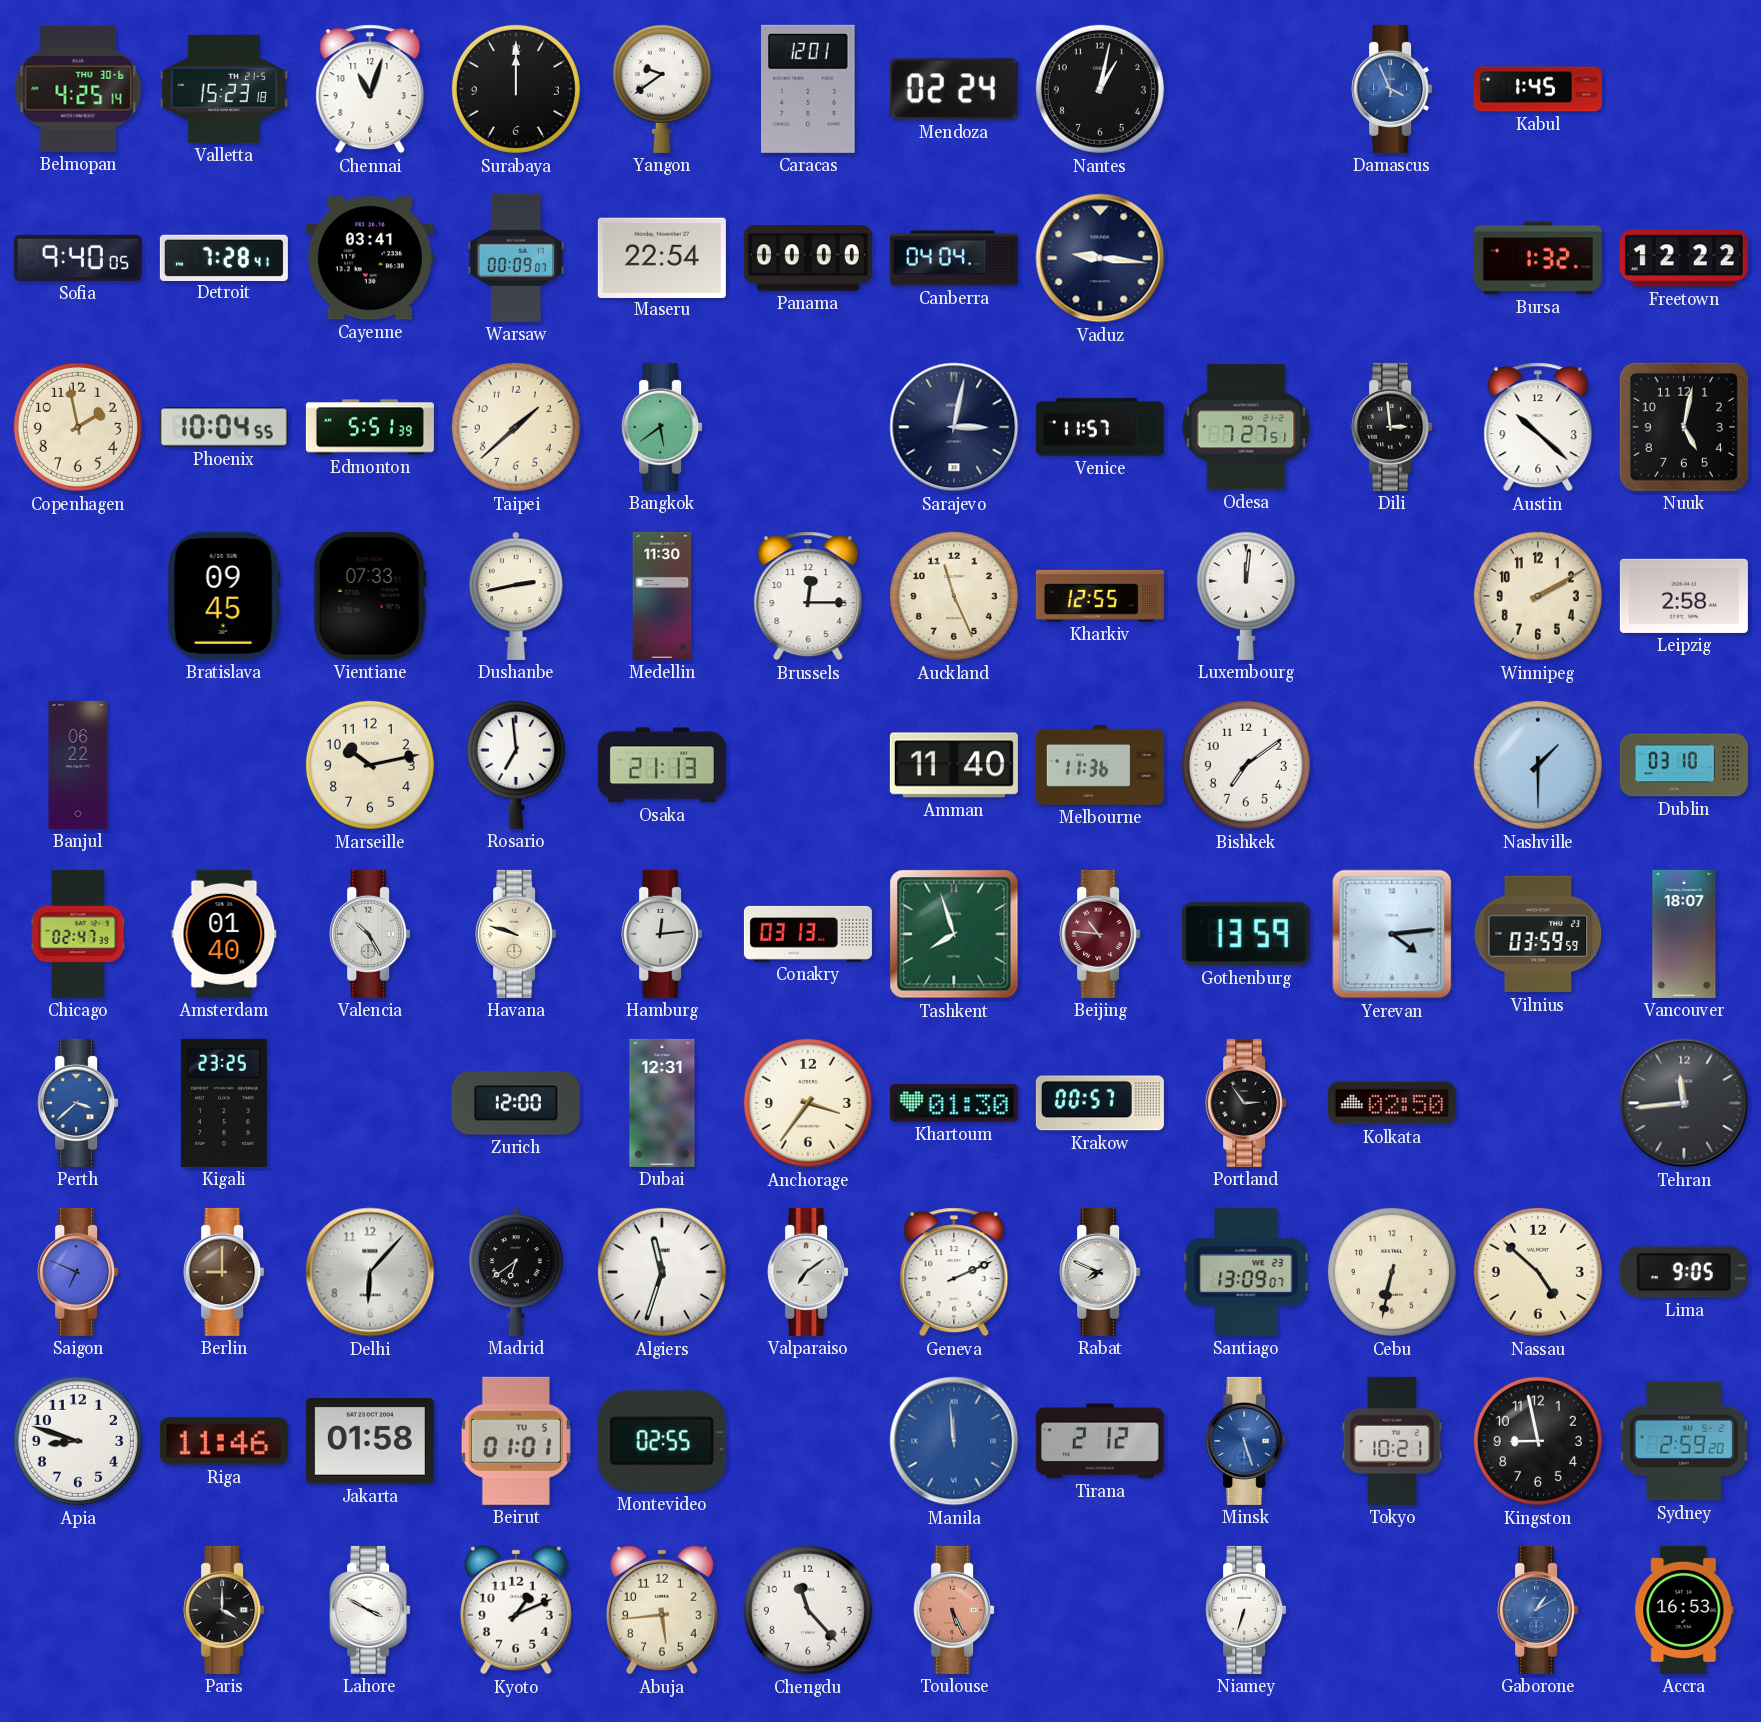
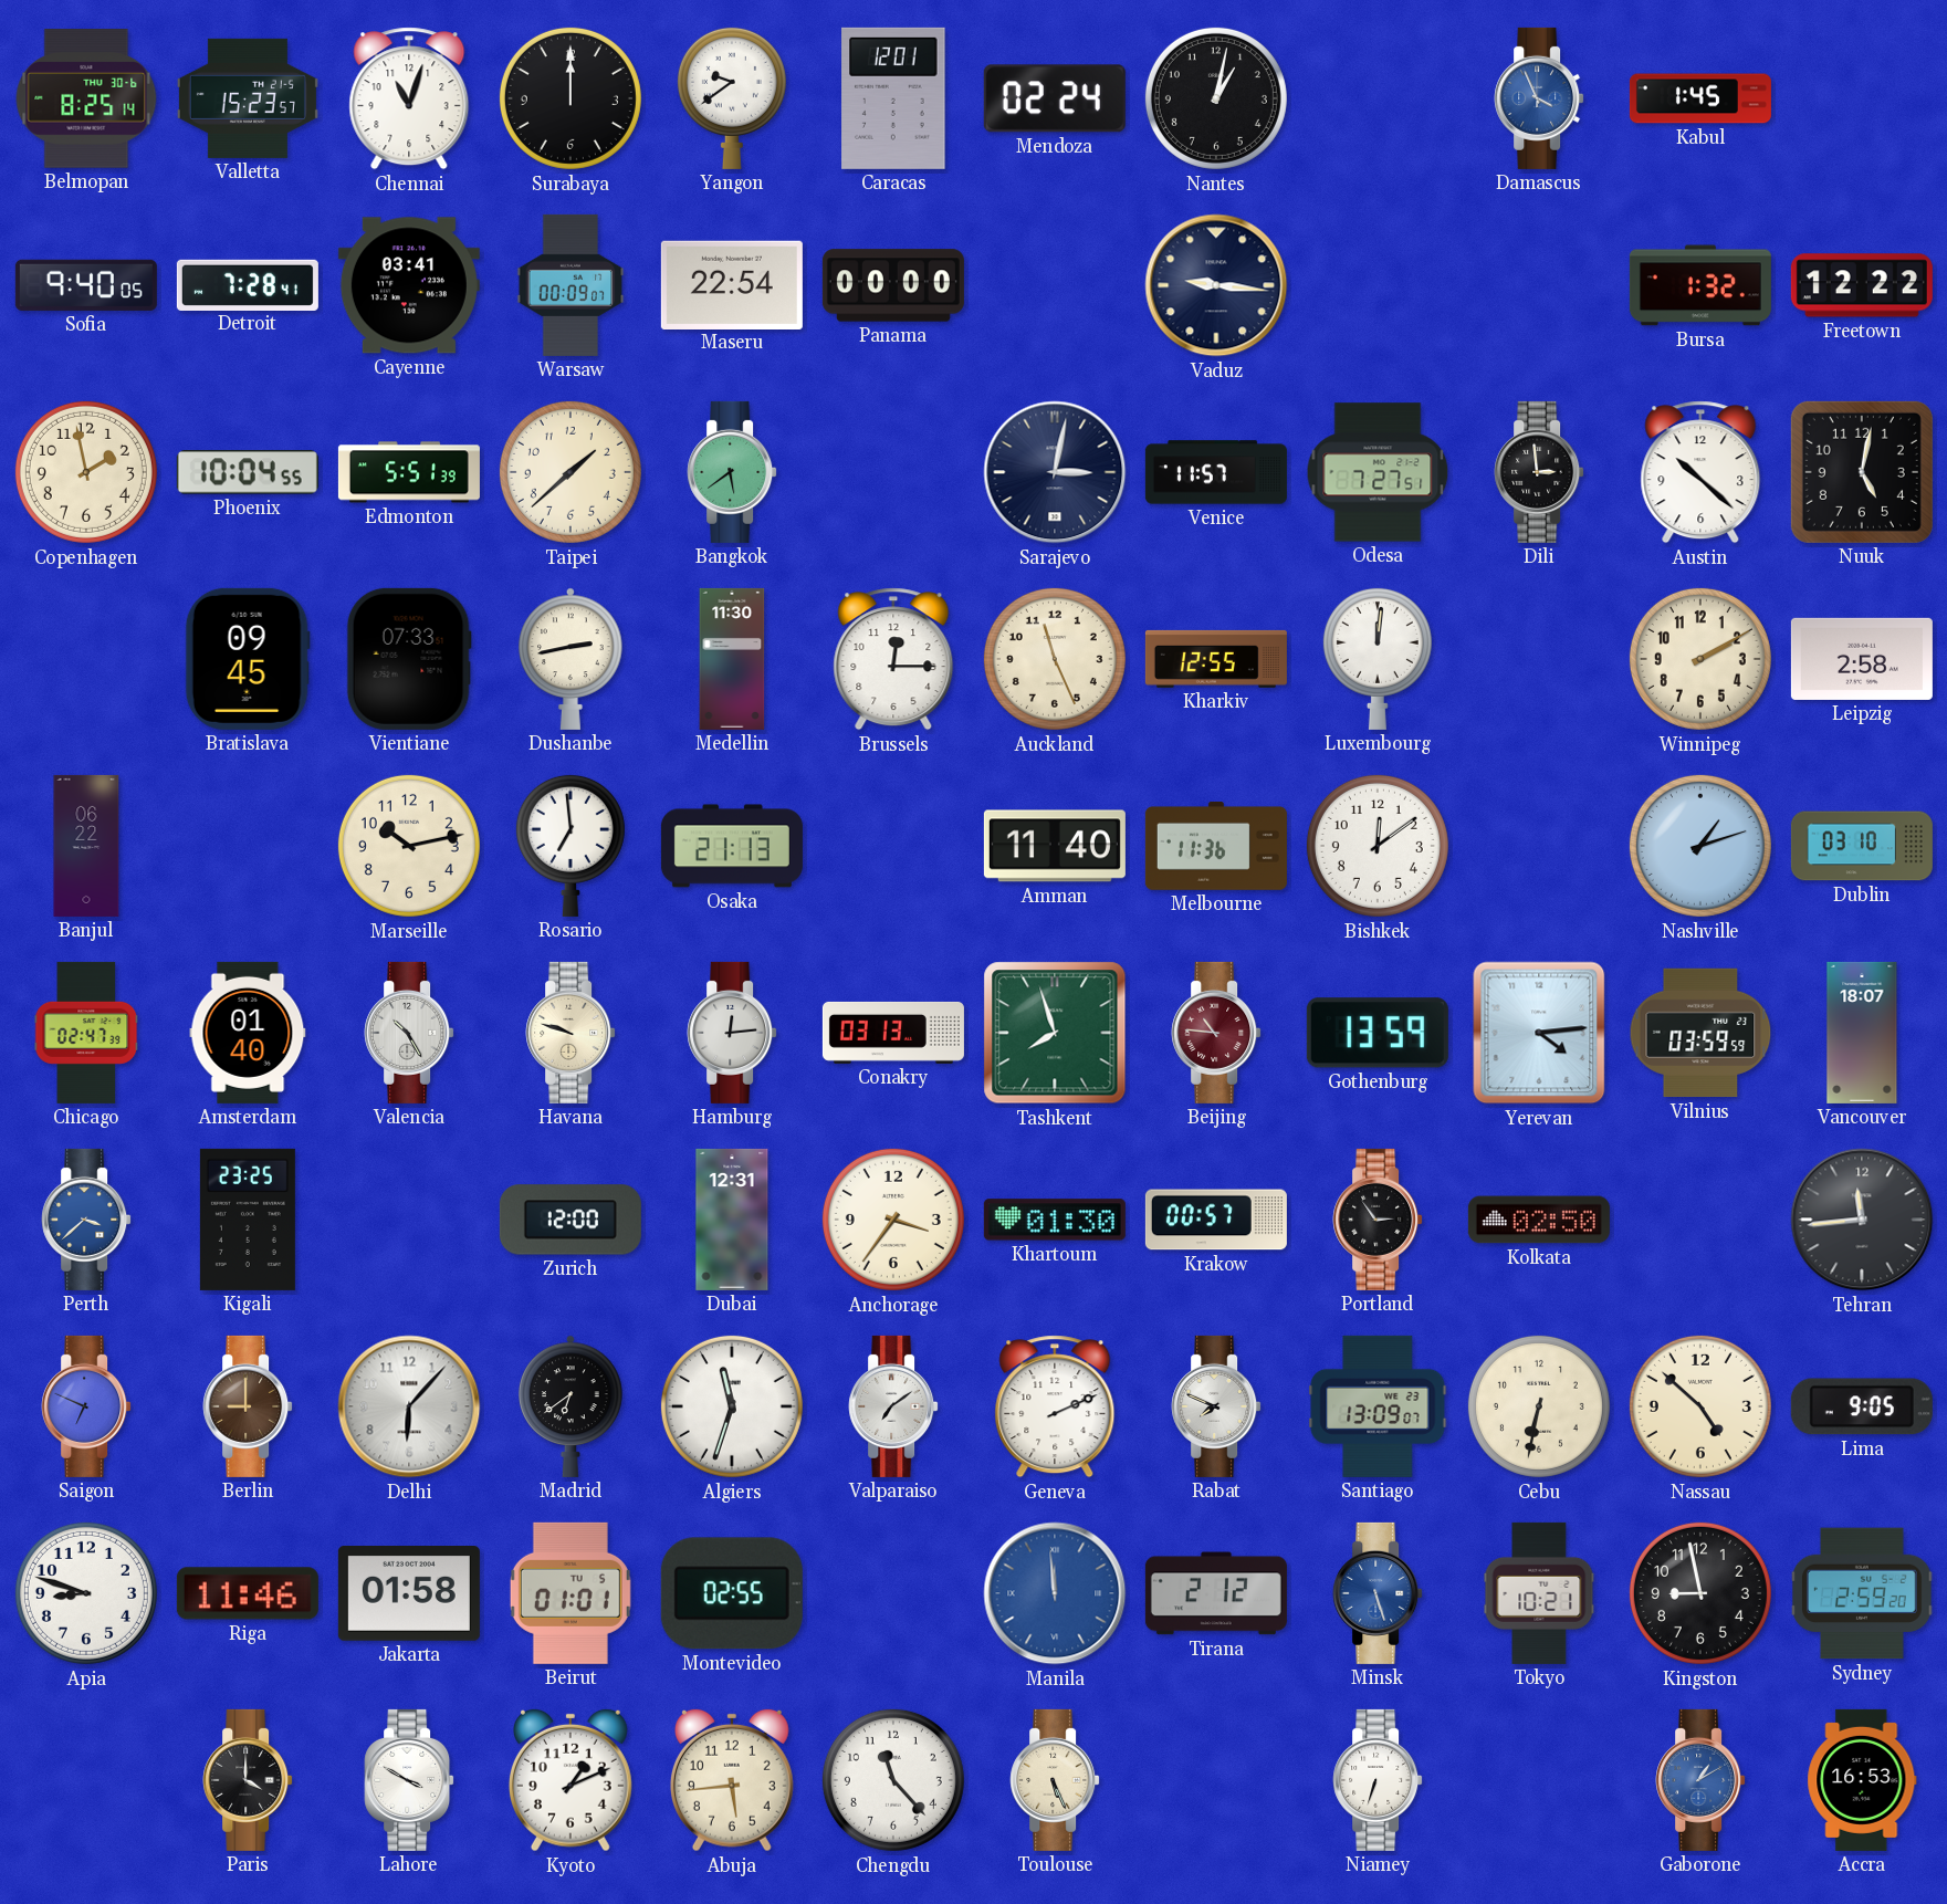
Belmopan: 4:25 -> 8:25
Valletta: 15:23:18 -> 15:23:57
Canberra: 04:04 -> none
Bishkek: 7:09 -> 12:09
Nashville: 1:30 -> 1:12
Toulouse dial: salmon -> cream
